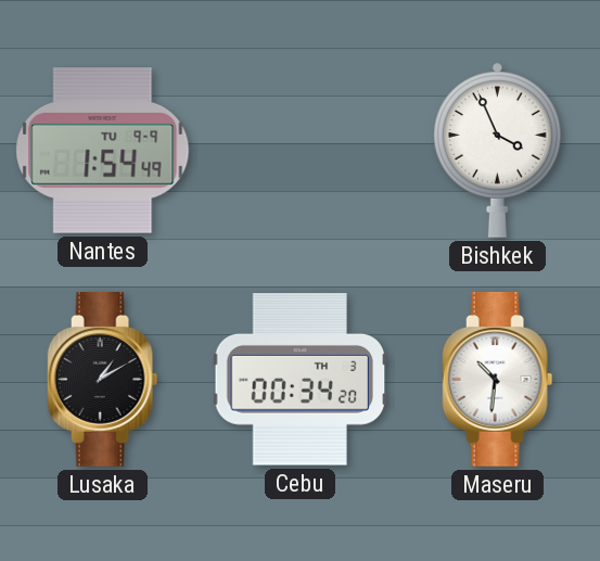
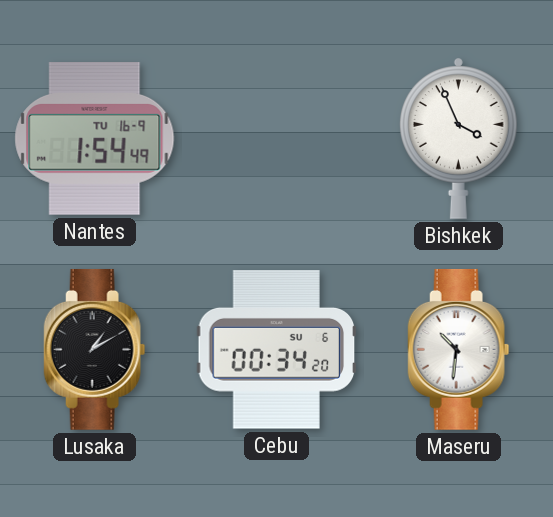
Nantes date: TU 9-9 -> TU 16-9
Cebu date: TH 3 -> SU 6
